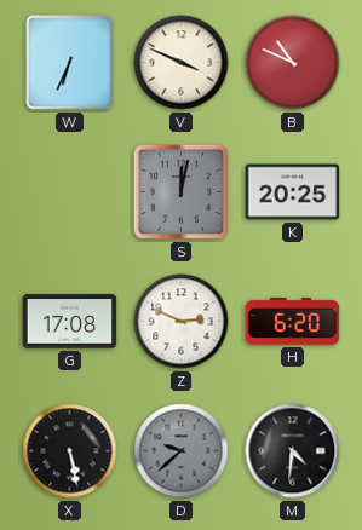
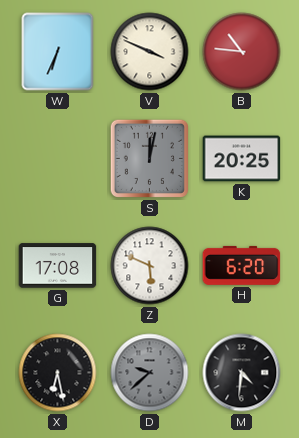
B: 10:49 -> 10:46
Z: 2:49 -> 5:49
X: 5:28 -> 6:28
